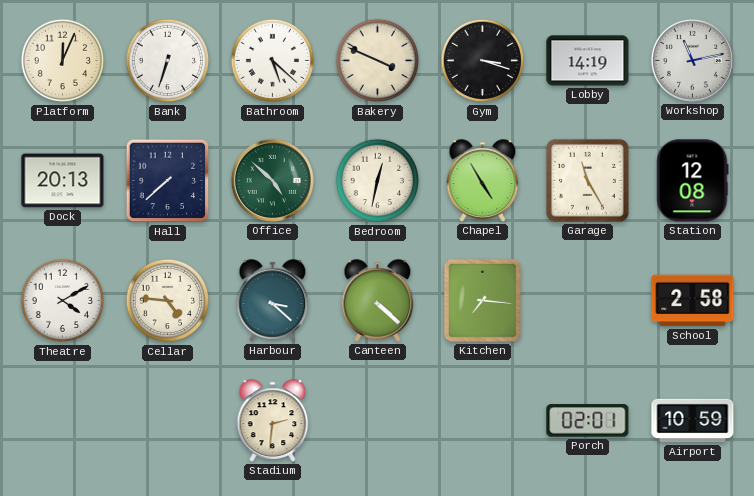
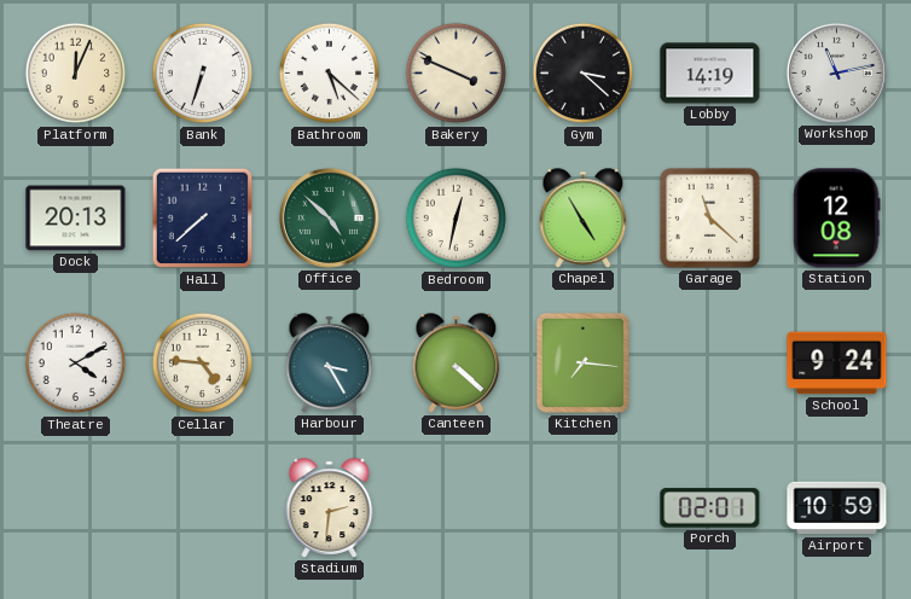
Gym: 3:18 -> 3:22
Garage: 11:25 -> 11:22
Harbour: 3:22 -> 3:25
School: 2:58 -> 9:24
